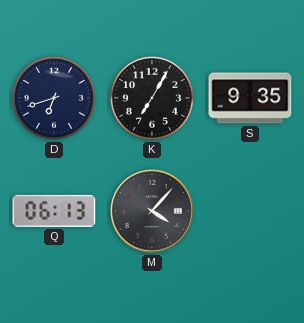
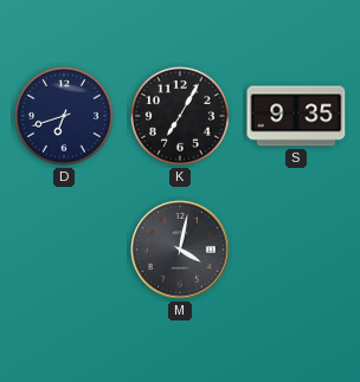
Q: 06:13 -> none
M: 4:07 -> 4:02
